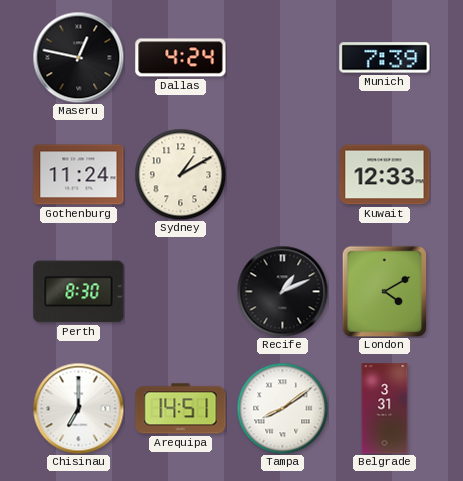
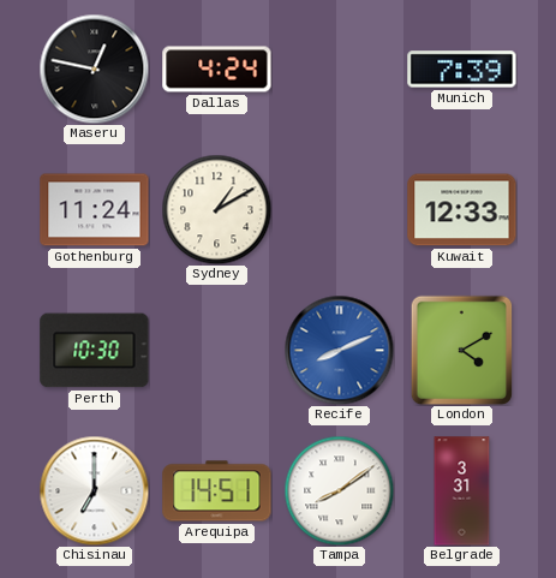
Perth: 8:30 -> 10:30
Recife: 1:11 -> 8:11
Recife dial: black -> blue
